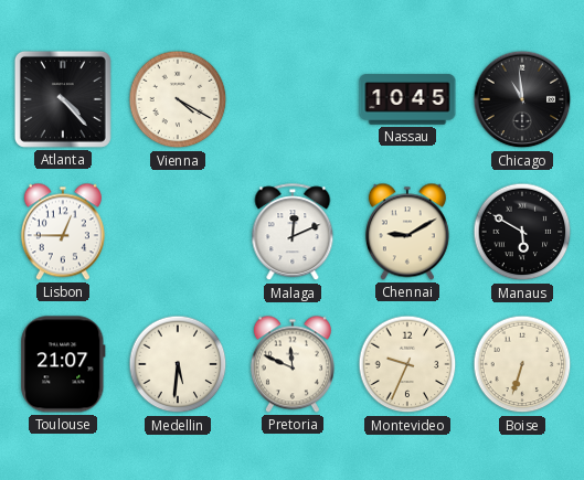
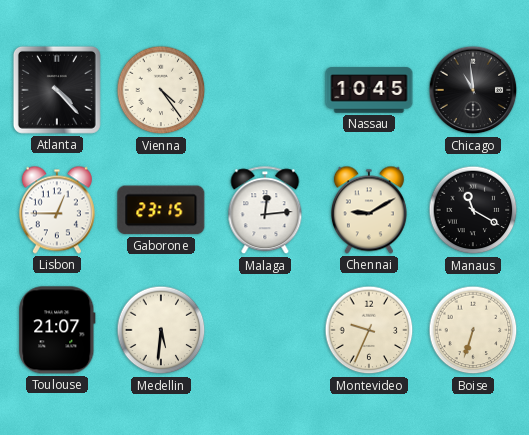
Vienna: 4:20 -> 4:24
Gaborone: none -> 23:15
Malaga: 12:11 -> 12:14
Manaus: 5:50 -> 11:20
Pretoria: 11:49 -> none
